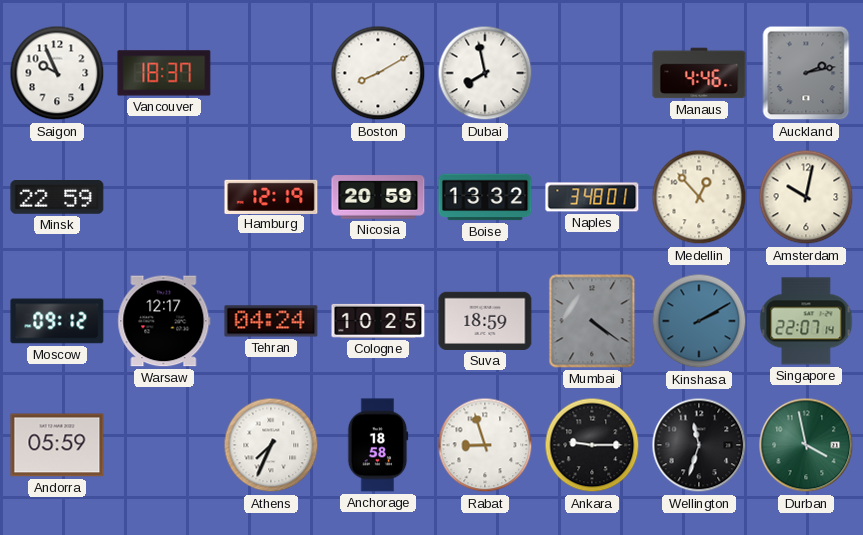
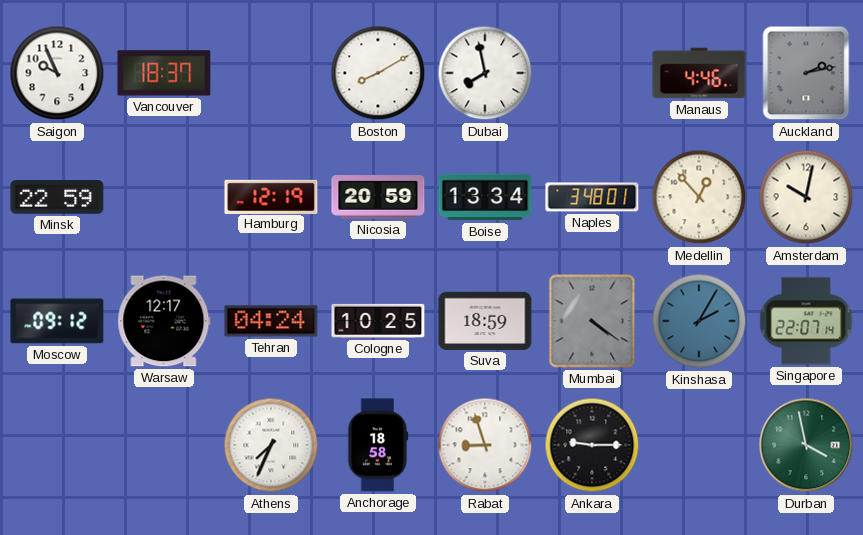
Boise: 13:32 -> 13:34
Kinshasa: 2:10 -> 2:05
Andorra: 05:59 -> none
Wellington: 11:33 -> none
